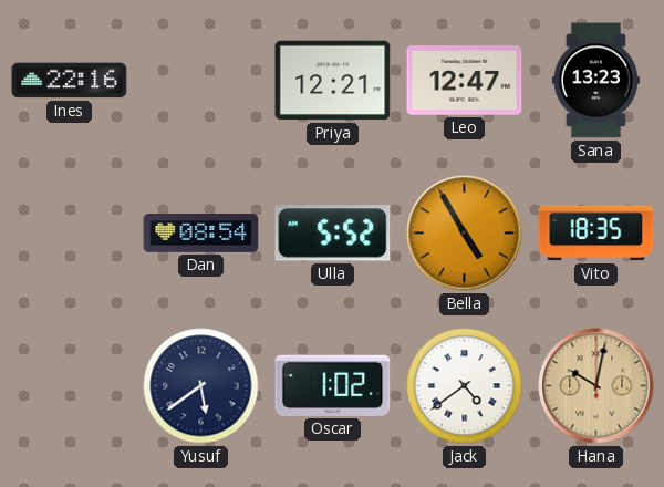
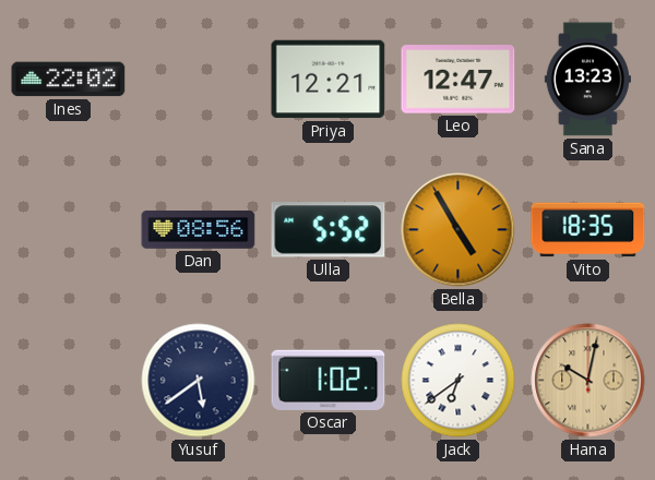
Ines: 22:16 -> 22:02
Dan: 08:54 -> 08:56
Jack: 4:39 -> 6:39
